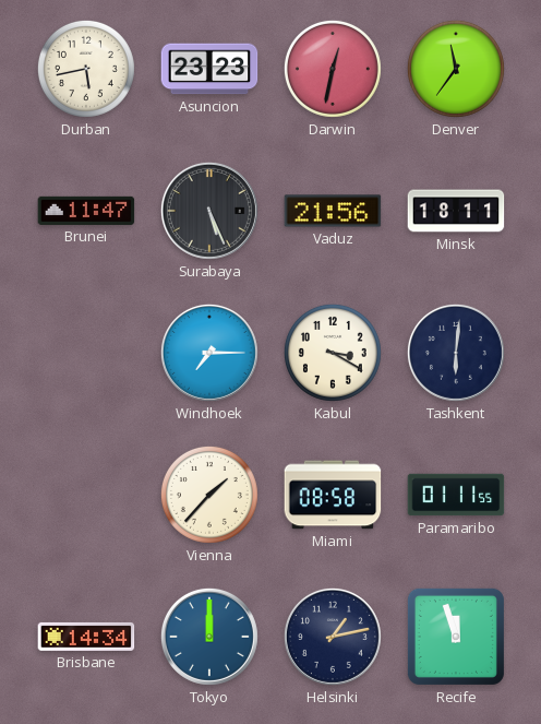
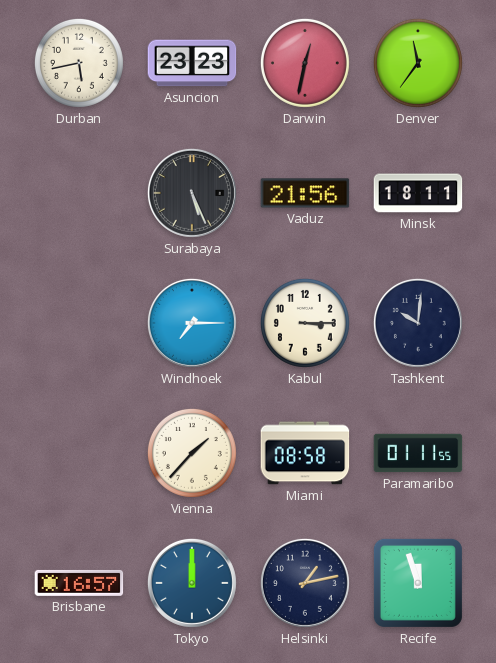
Brunei: 11:47 -> none
Kabul: 3:20 -> 3:15
Tashkent: 6:01 -> 10:01
Brisbane: 14:34 -> 16:57
